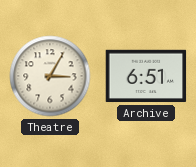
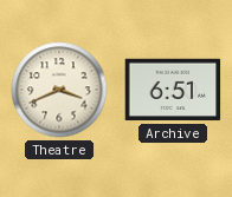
Theatre: 3:05 -> 3:41
